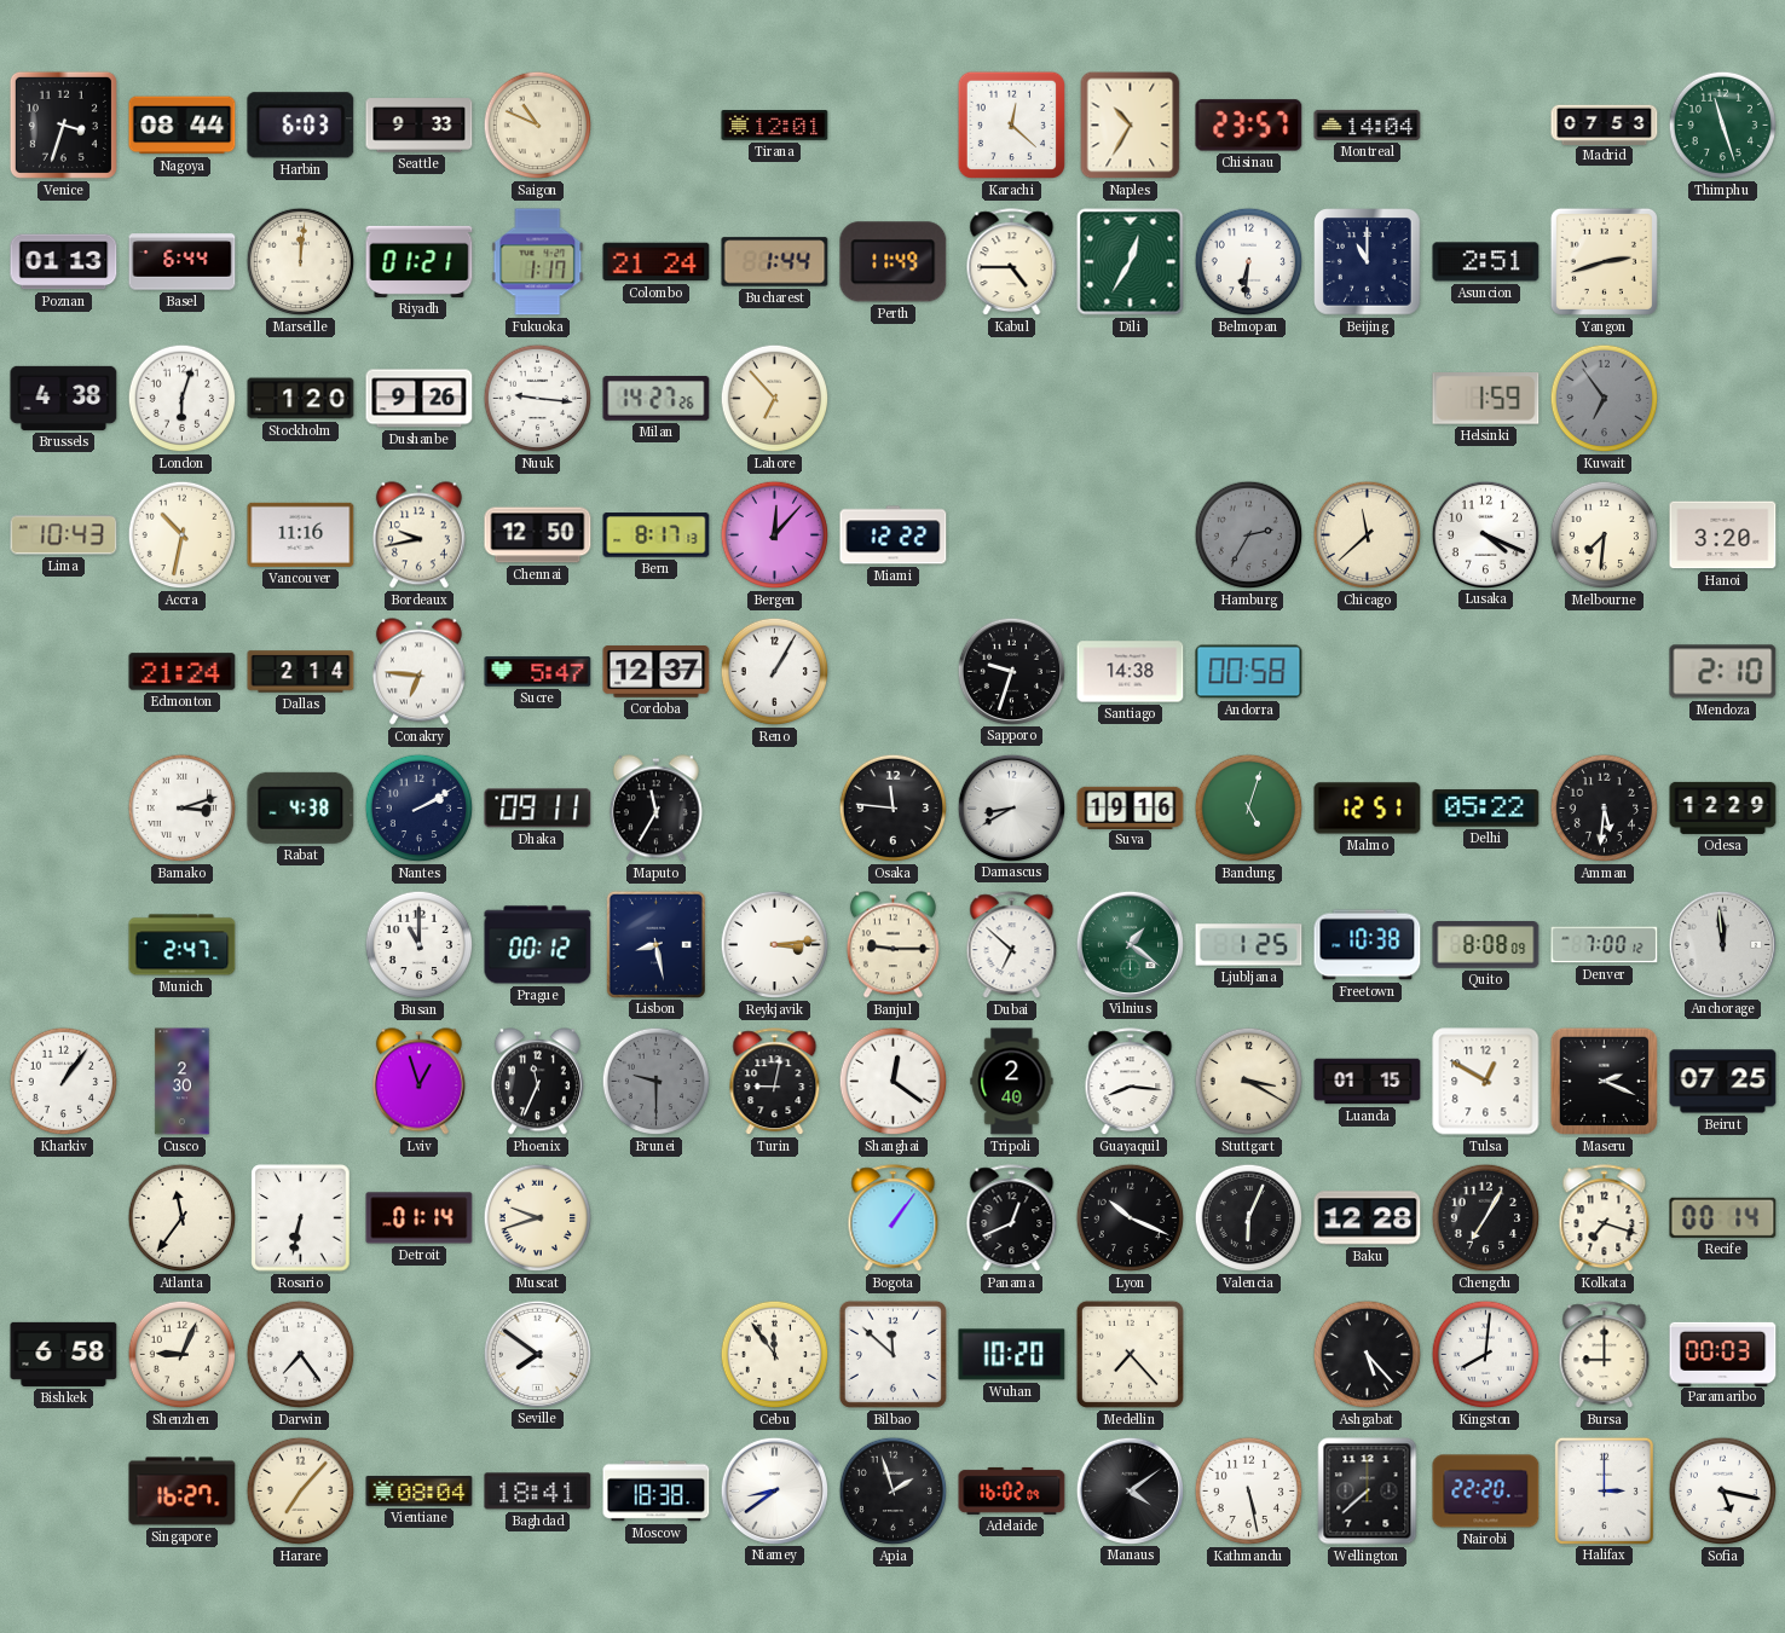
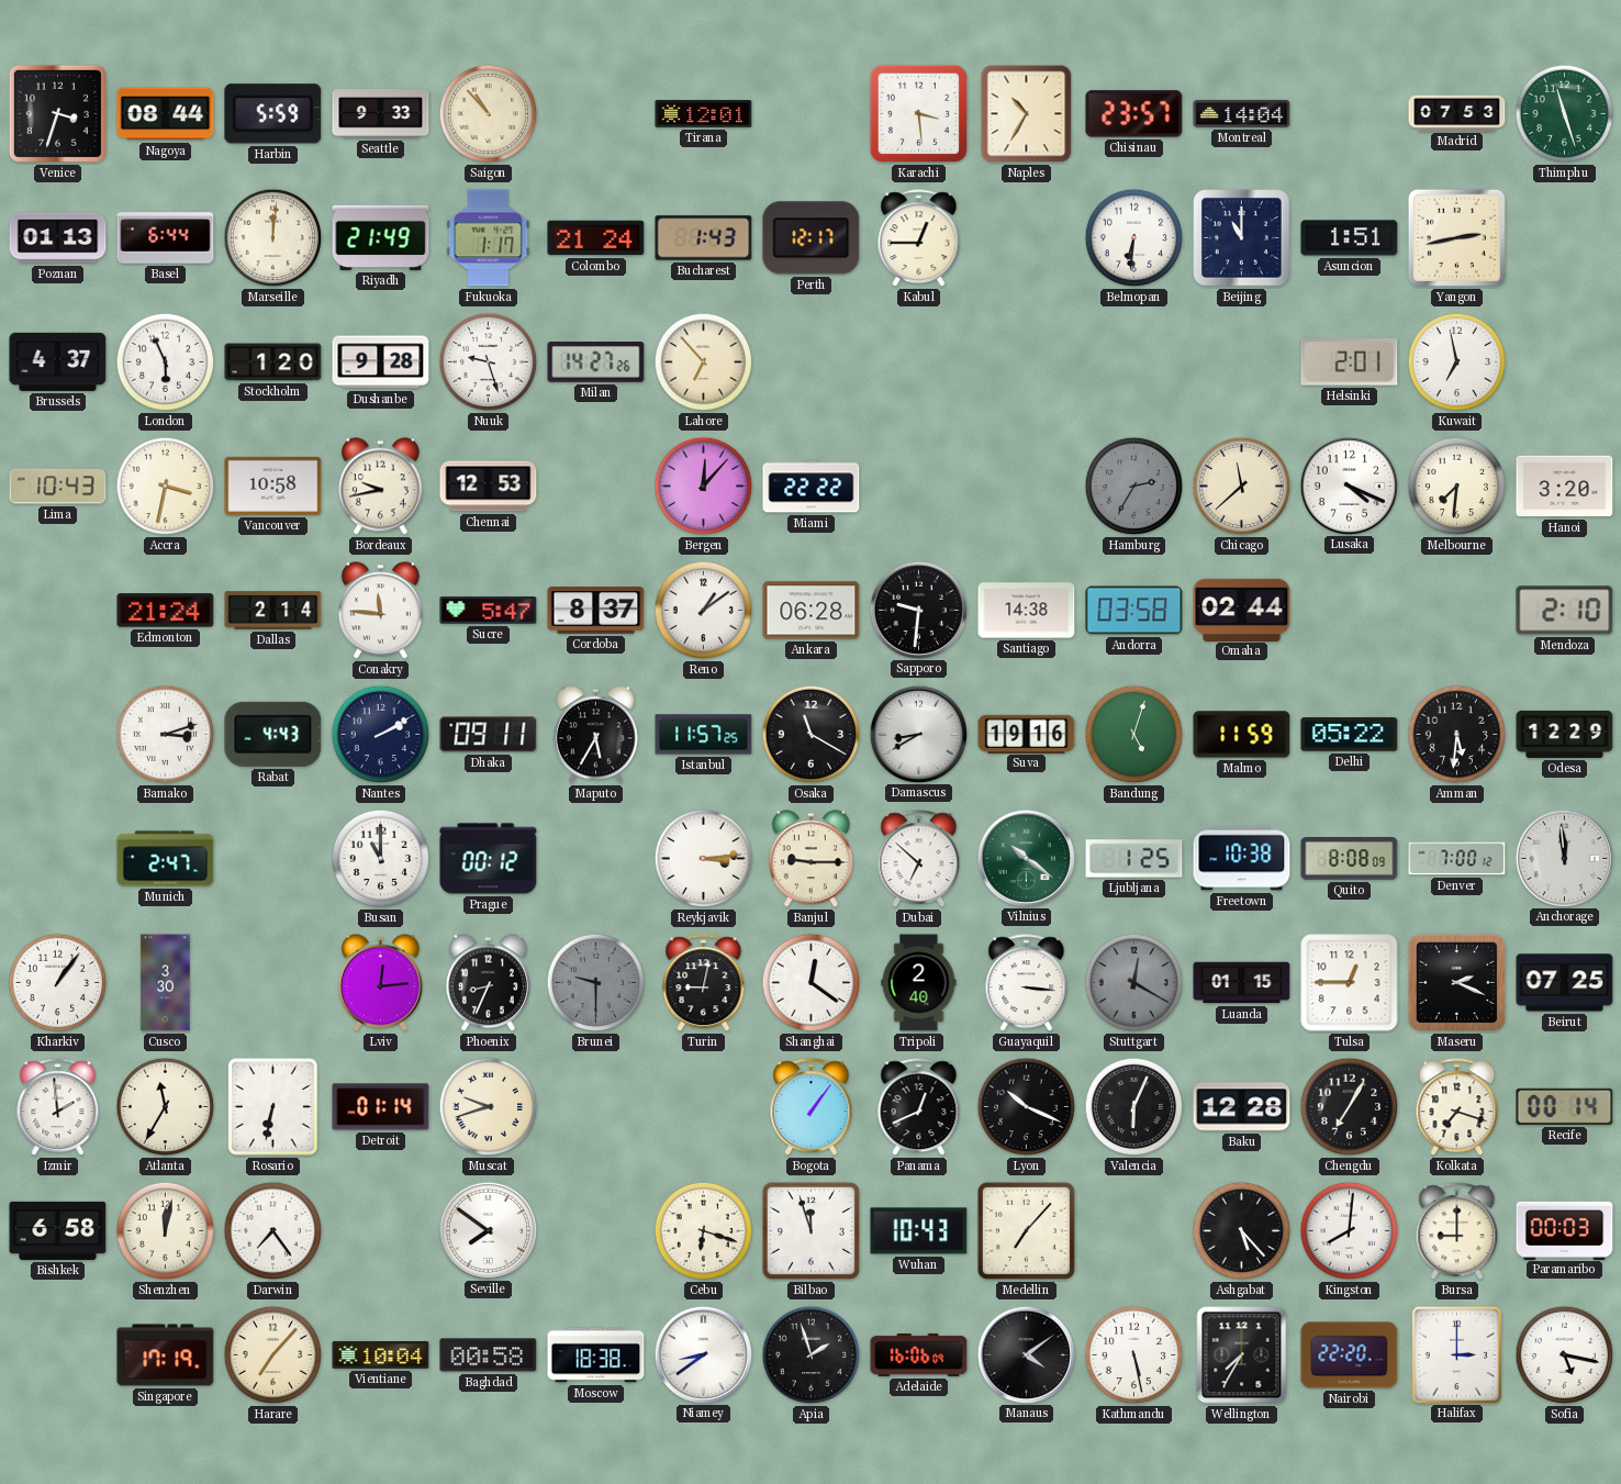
Harbin: 6:03 -> 5:59
Saigon: 10:49 -> 10:53
Karachi: 12:22 -> 3:29
Riyadh: 01:21 -> 21:49
Bucharest: 1:44 -> 1:43
Perth: 11:49 -> 12:17
Kabul: 4:45 -> 12:45
Dili: 12:35 -> none
Asuncion: 2:51 -> 1:51
Yangon: 2:42 -> 2:43
Brussels: 4:38 -> 4:37
London: 6:03 -> 5:56
Dushanbe: 9:26 -> 9:28
Nuuk: 9:16 -> 9:27
Helsinki: 1:59 -> 2:01
Kuwait: 6:54 -> 6:58
Kuwait dial: grey -> white
Accra: 10:32 -> 3:32
Vancouver: 11:16 -> 10:58
Chennai: 12:50 -> 12:53
Bern: 8:17 -> none
Miami: 12:22 -> 22:22
Conakry: 6:46 -> 11:46
Cordoba: 12:37 -> 8:37
Reno: 1:05 -> 1:09
Ankara: none -> 06:28
Sapporo: 9:33 -> 9:31
Andorra: 00:58 -> 03:58
Omaha: none -> 02:44
Rabat: 4:38 -> 4:43
Maputo: 11:35 -> 5:35
Istanbul: none -> 11:57
Osaka: 11:46 -> 11:20
Malmo: 12:51 -> 11:59
Lisbon: 8:28 -> none
Vilnius: 1:21 -> 10:21
Cusco: 2:30 -> 3:30
Lviv: 12:57 -> 12:14
Phoenix: 11:34 -> 8:34
Guayaquil: 8:16 -> 3:16
Stuttgart: 3:20 -> 12:20
Stuttgart dial: cream -> grey
Tulsa: 12:50 -> 12:45
Izmir: none -> 1:59
Atlanta: 11:36 -> 11:35
Shenzhen: 9:04 -> 12:02
Cebu: 11:54 -> 6:18
Bilbao: 11:52 -> 11:57
Wuhan: 10:20 -> 10:43
Medellin: 7:23 -> 7:07
Singapore: 16:27 -> 17:19
Vientiane: 08:04 -> 10:04
Baghdad: 18:41 -> 00:58
Adelaide: 16:02 -> 16:06
Wellington: 7:38 -> 7:35
